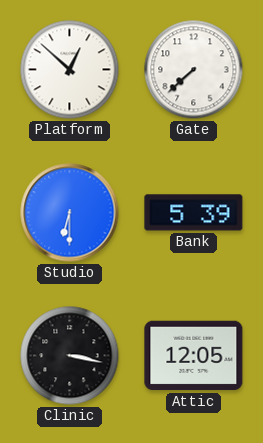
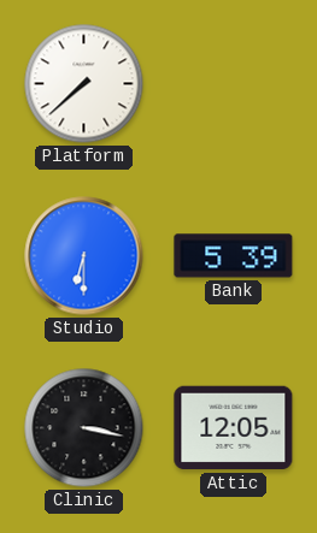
Platform: 12:52 -> 7:38
Gate: 7:38 -> none
